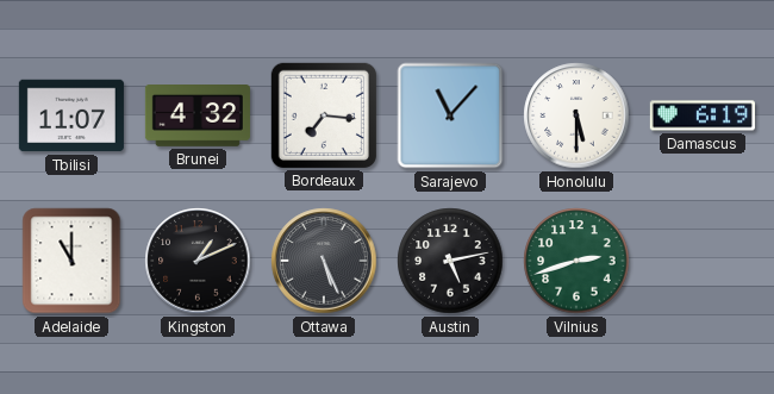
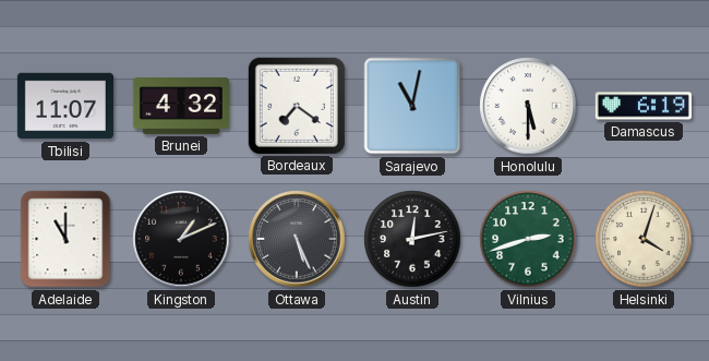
Bordeaux: 7:16 -> 7:21
Sarajevo: 11:07 -> 11:02
Austin: 5:13 -> 12:13
Helsinki: none -> 4:03
